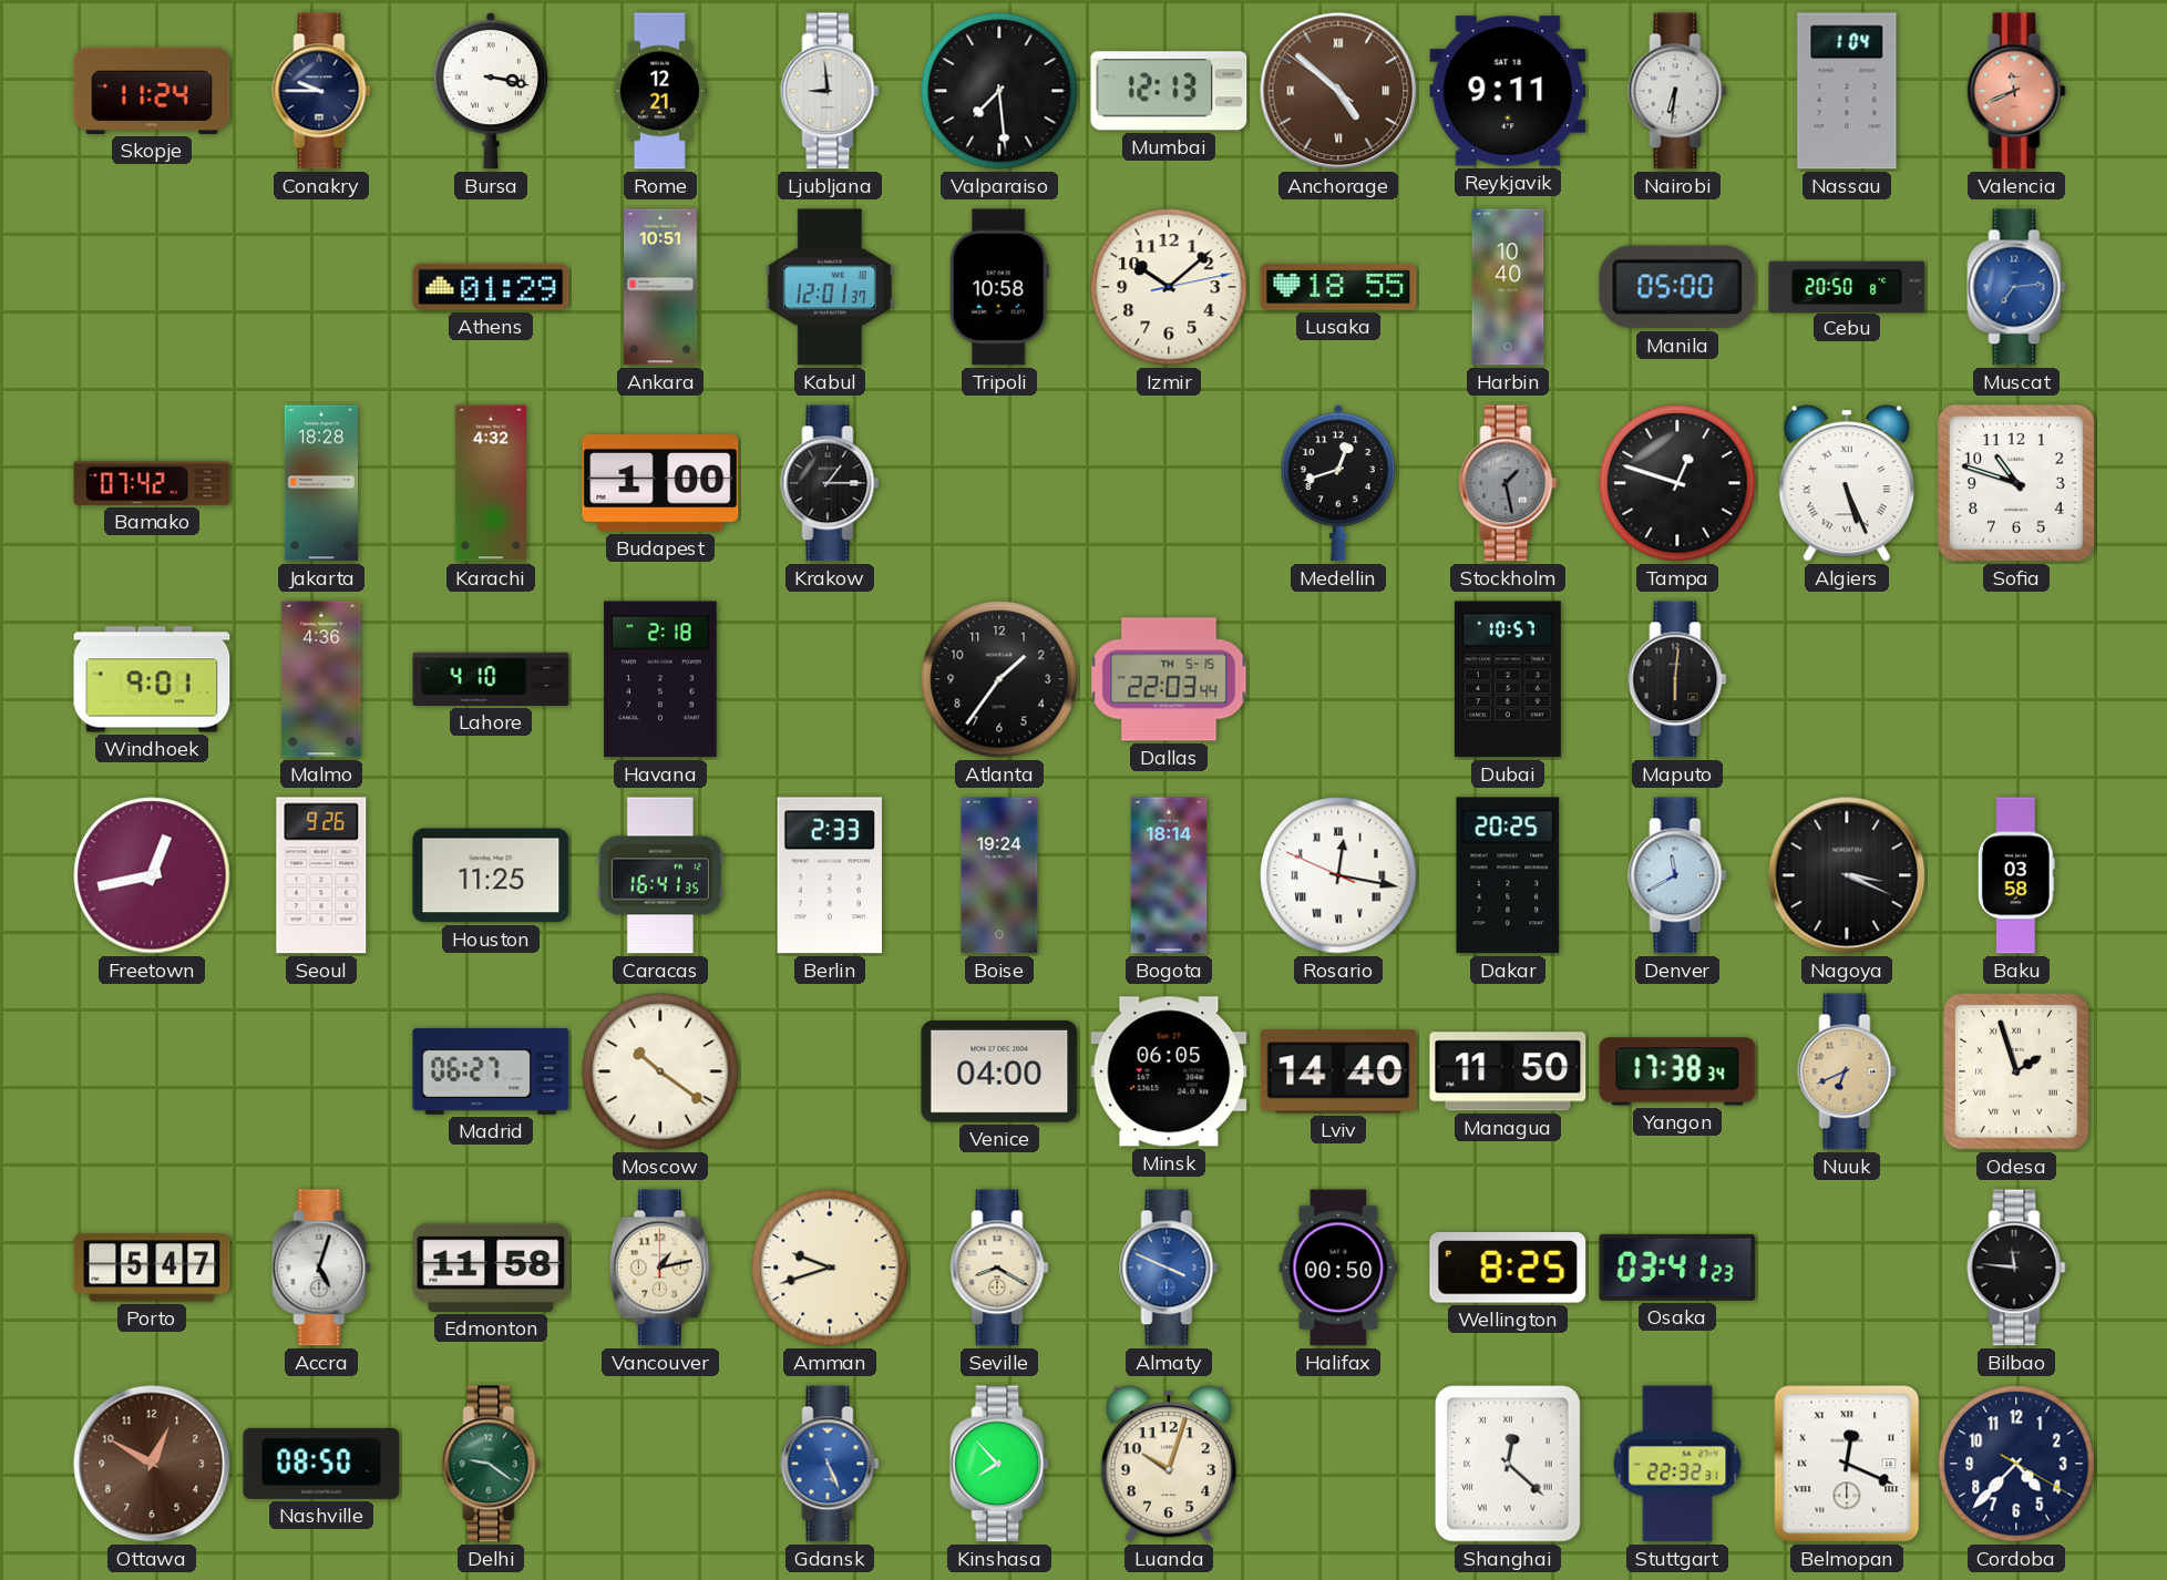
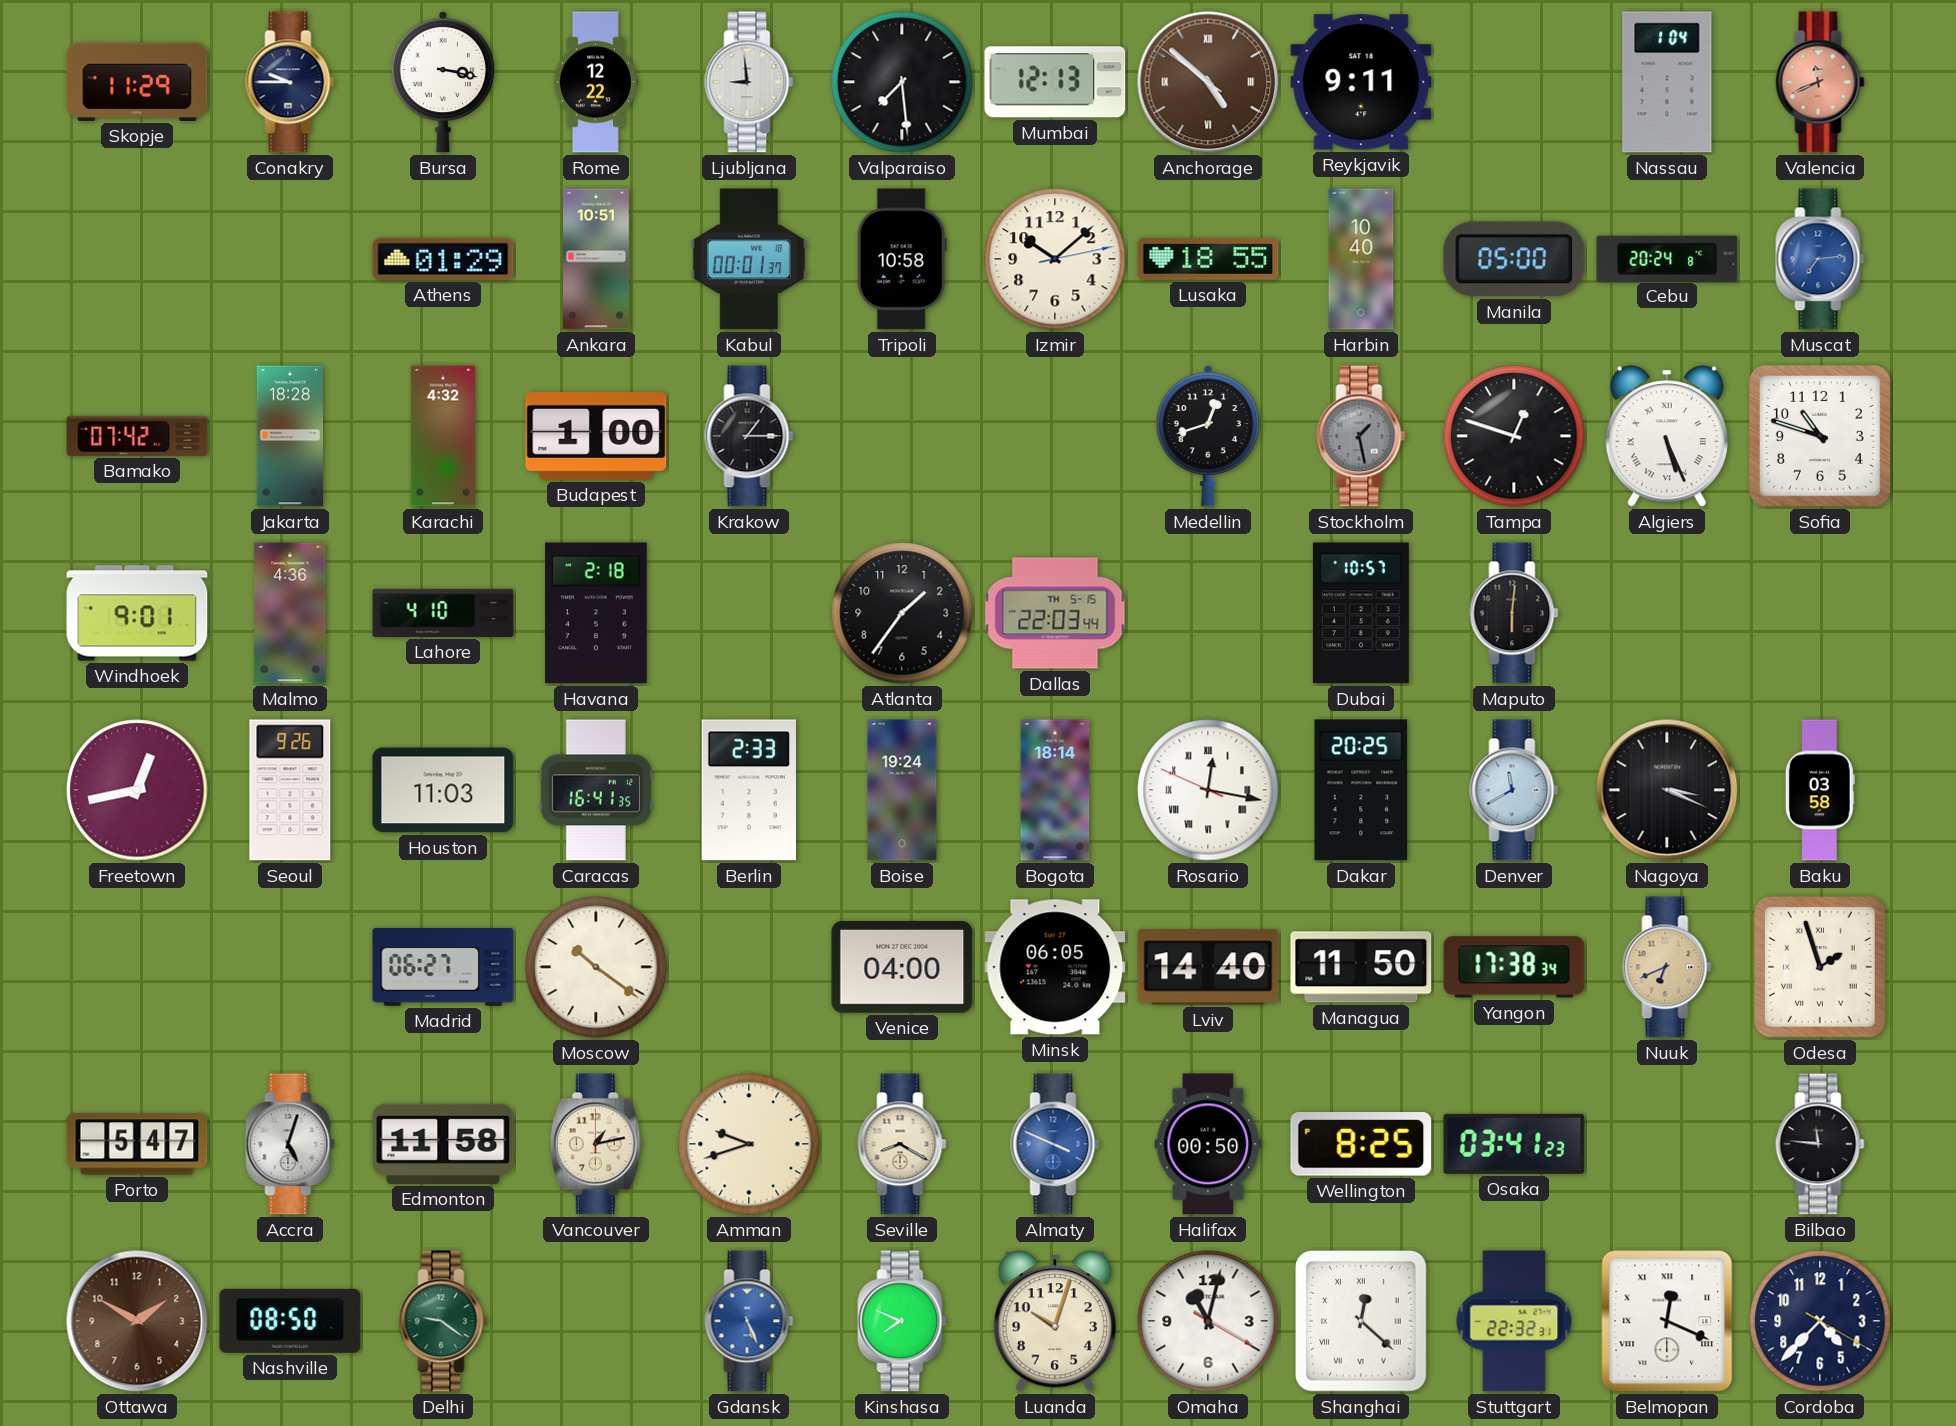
Skopje: 11:24 -> 11:29
Rome: 12:21 -> 12:22
Nairobi: 6:31 -> none
Kabul: 12:01 -> 00:01
Cebu: 20:50 -> 20:24
Houston: 11:25 -> 11:03
Ottawa: 12:50 -> 1:50
Kinshasa: 7:53 -> 7:49
Omaha: none -> 11:02
